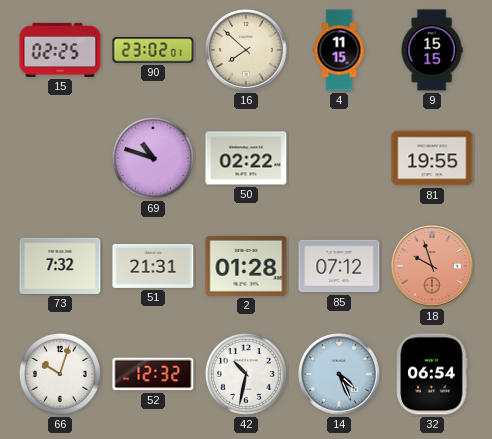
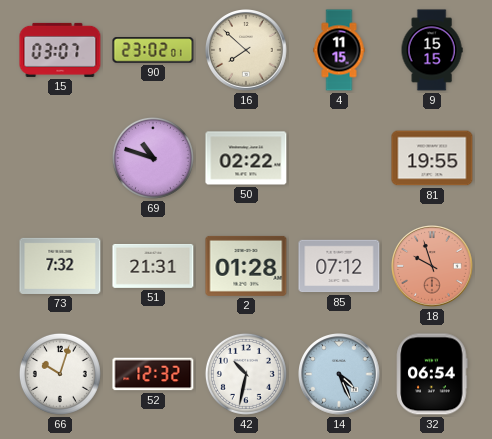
15: 02:25 -> 03:07
